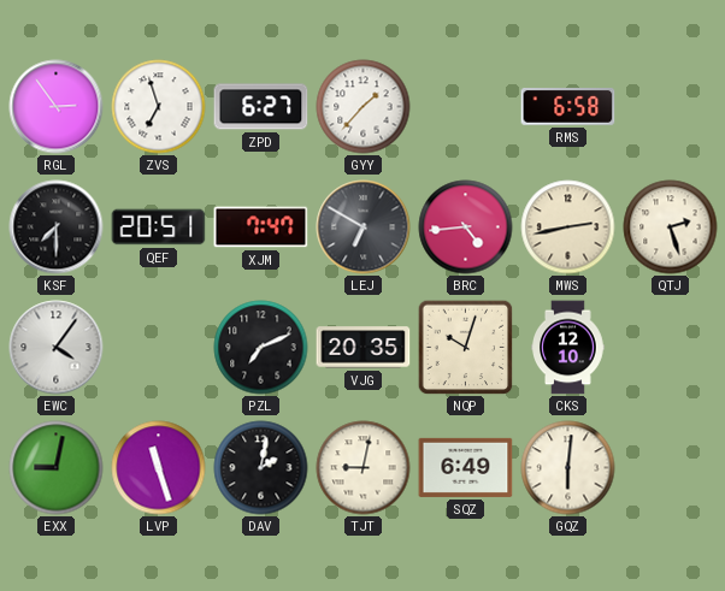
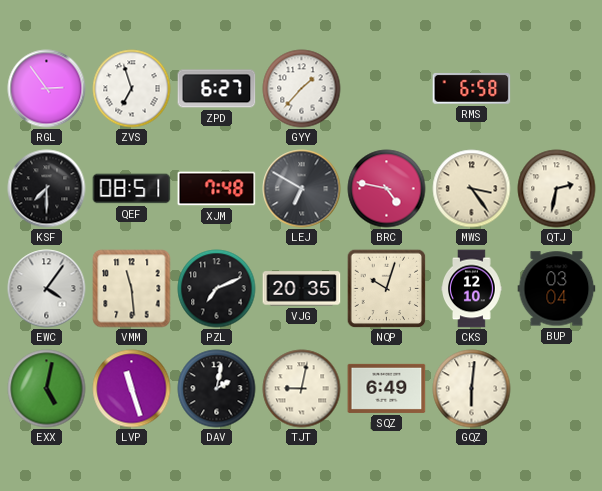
QEF: 20:51 -> 08:51
XJM: 7:47 -> 7:48
BRC: 4:44 -> 4:47
MWS: 2:43 -> 3:24
QTJ: 2:27 -> 2:32
VMM: none -> 11:29
BUP: none -> 03:04
EXX: 9:02 -> 5:02
